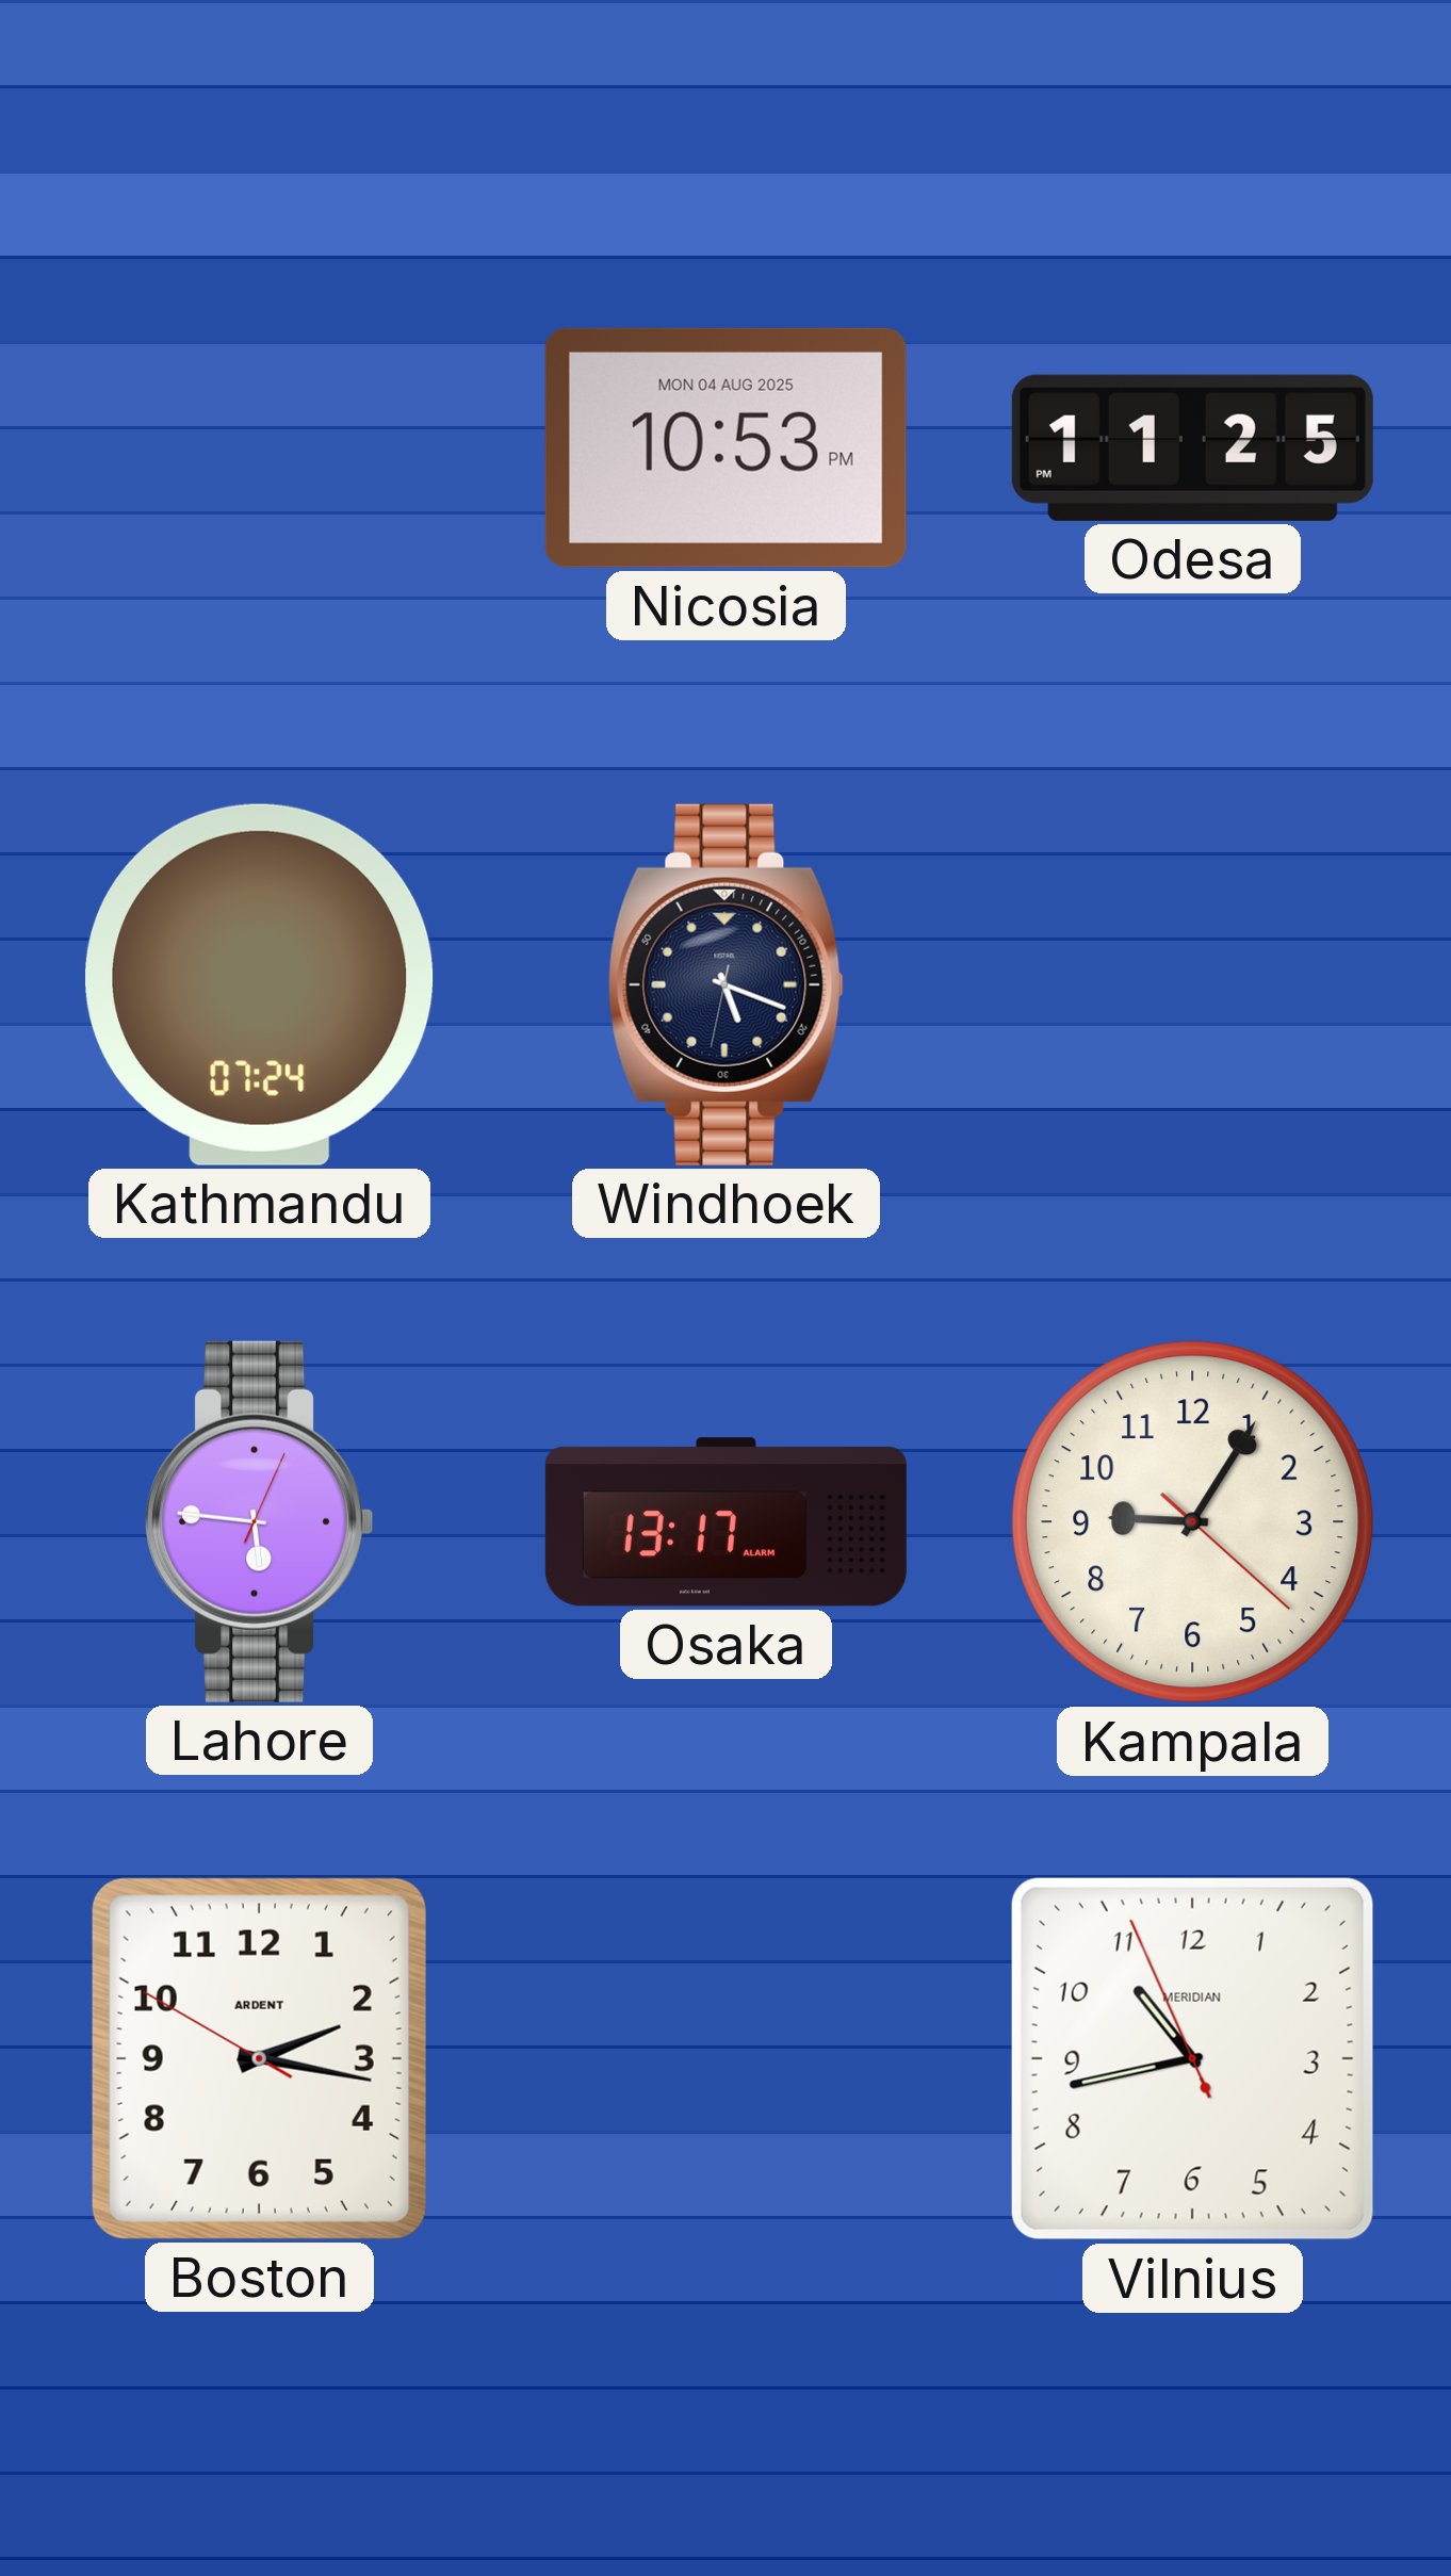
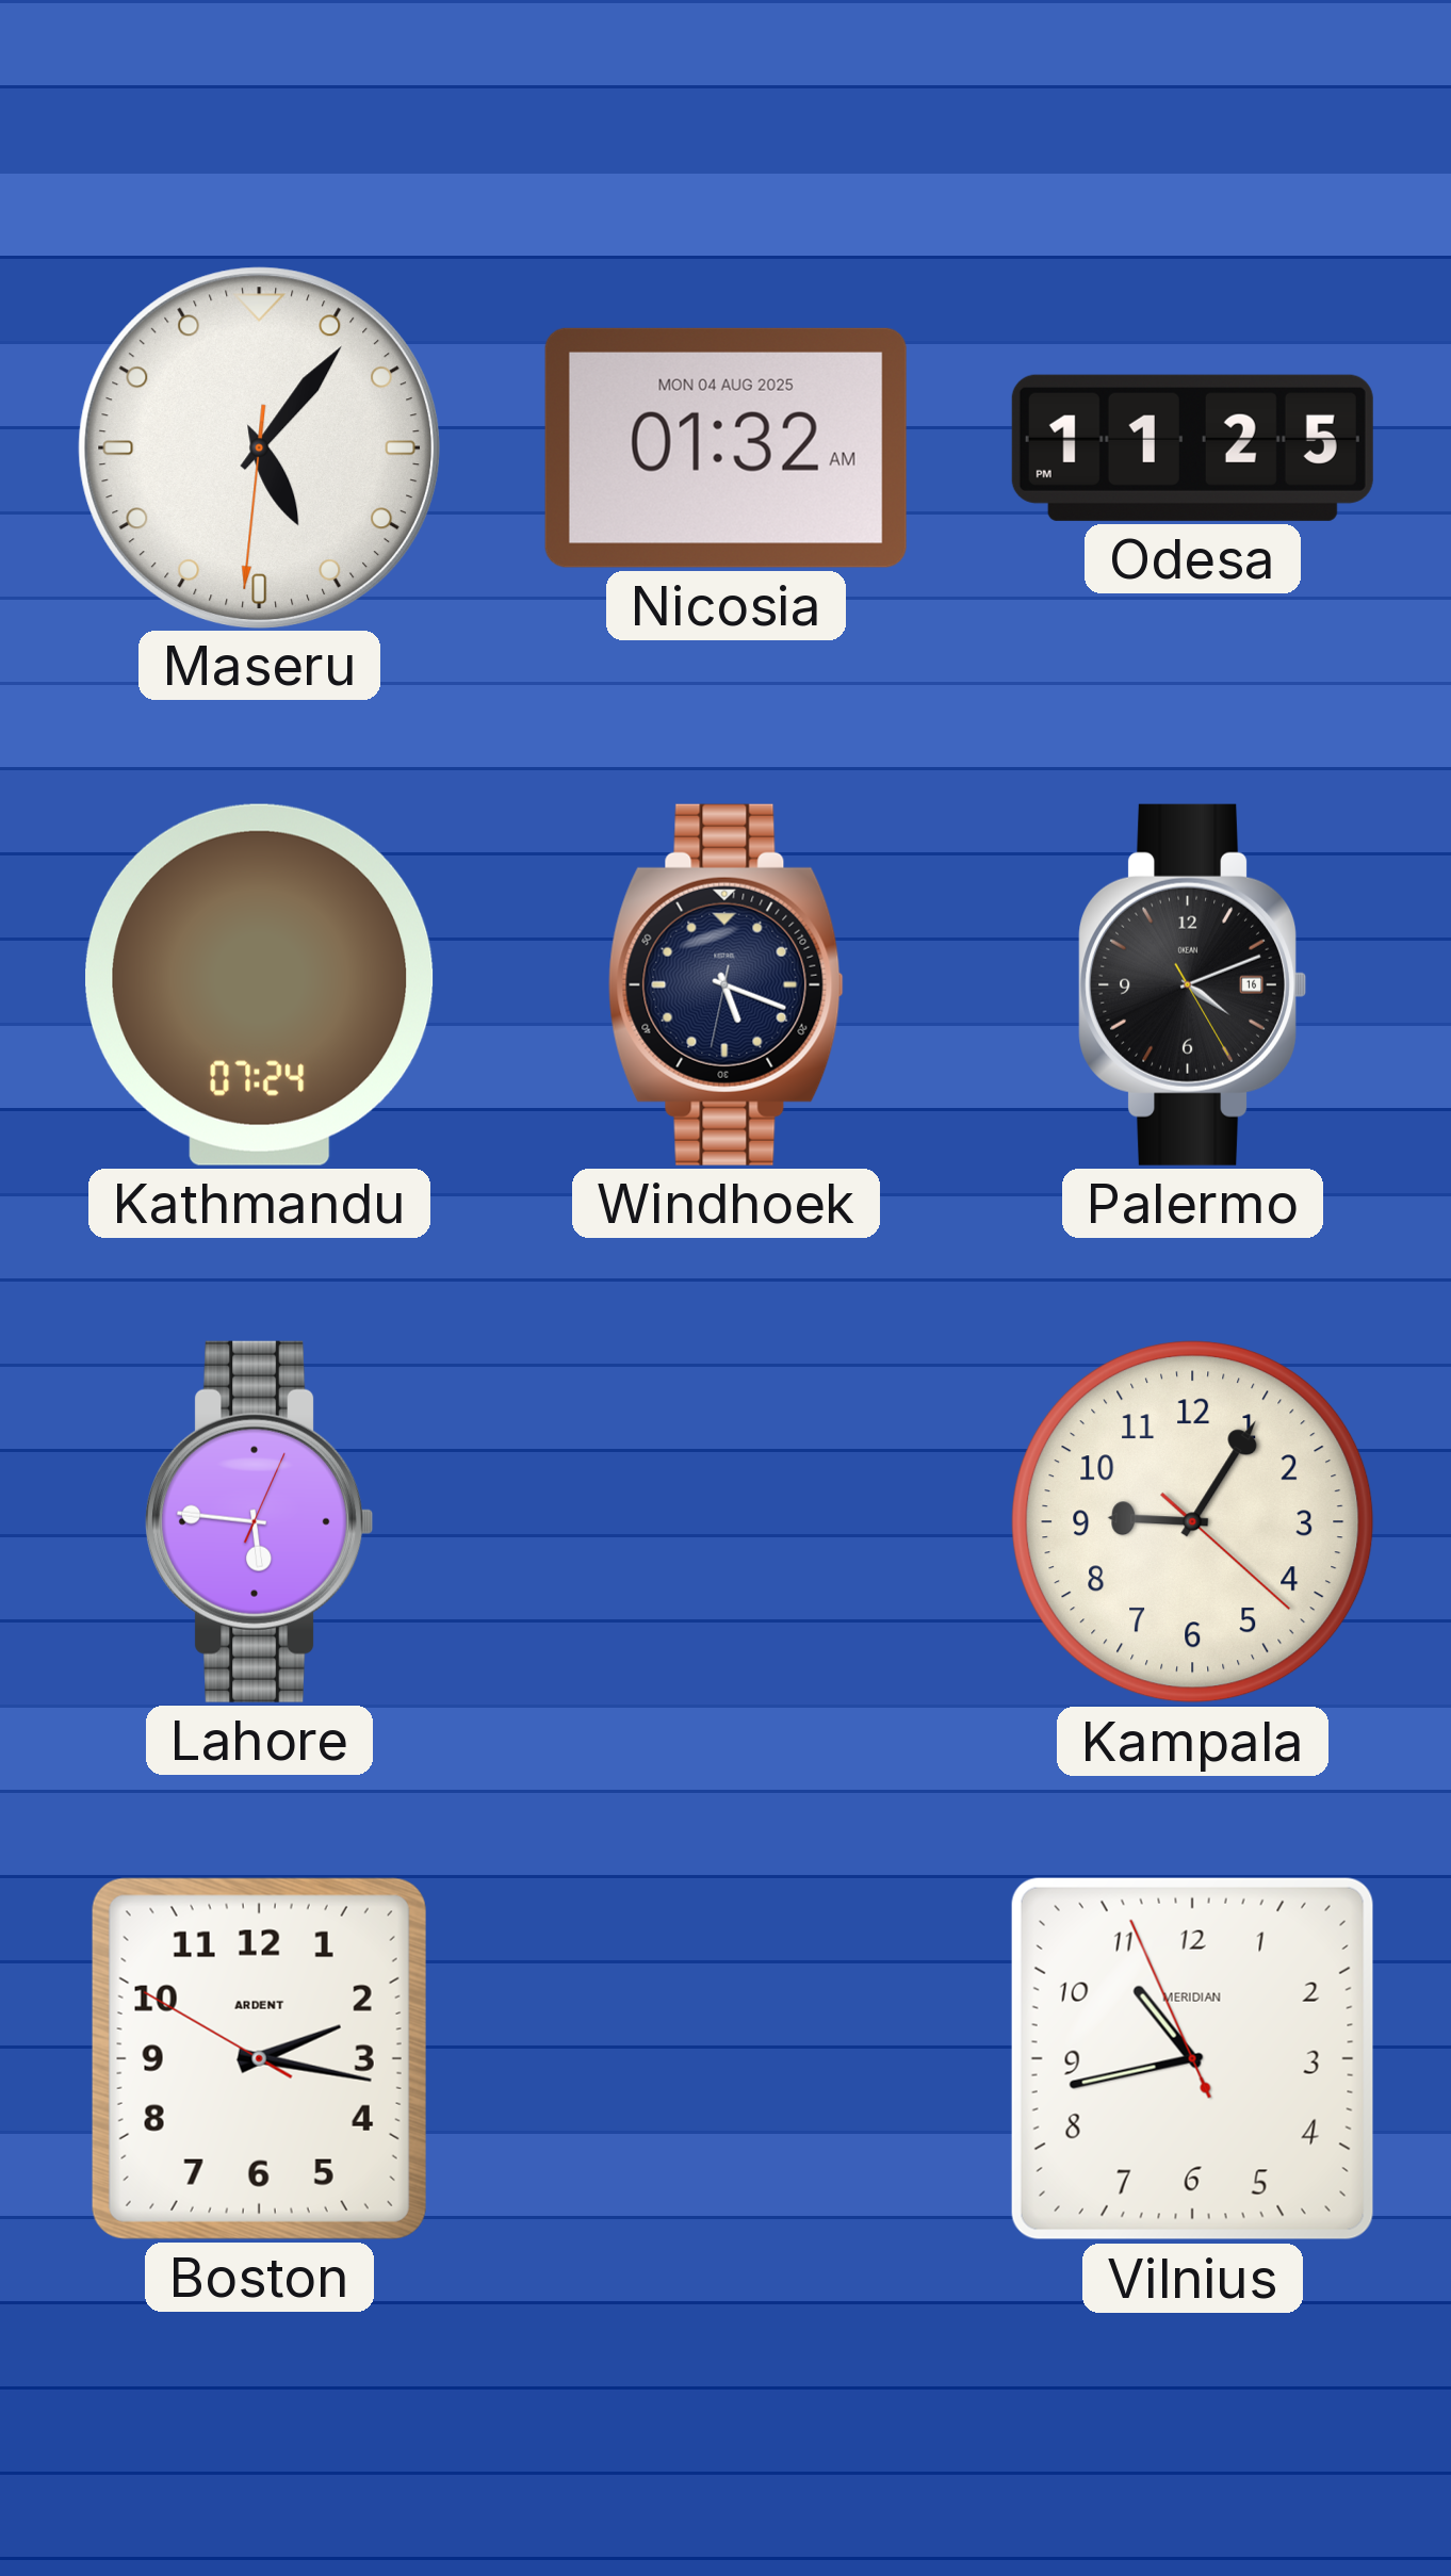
Maseru: none -> 5:06
Nicosia: 10:53 -> 01:32
Palermo: none -> 4:11
Osaka: 13:17 -> none
